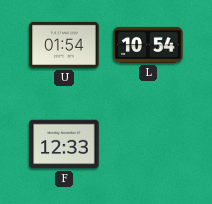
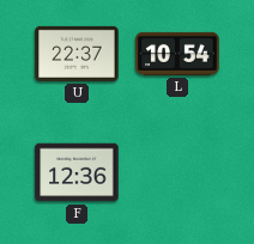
U: 01:54 -> 22:37
F: 12:33 -> 12:36
